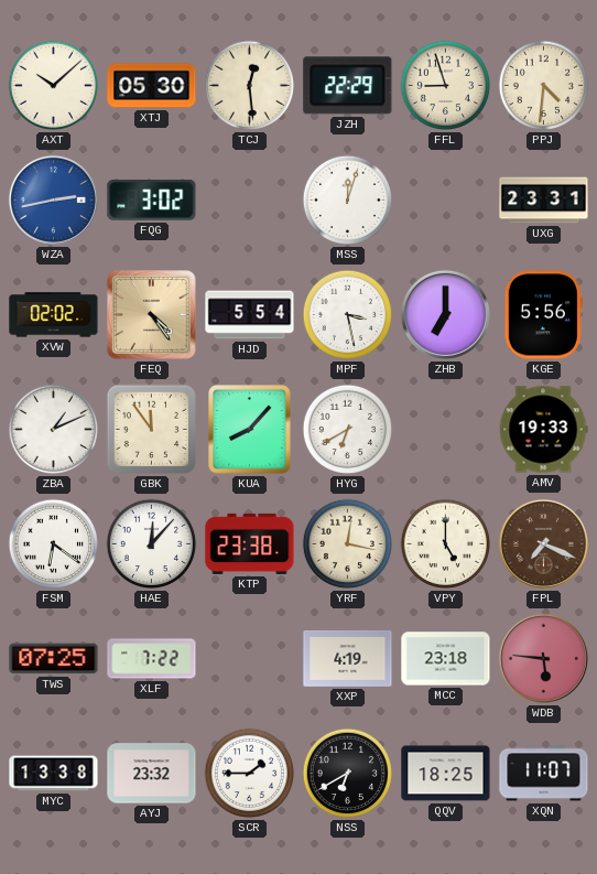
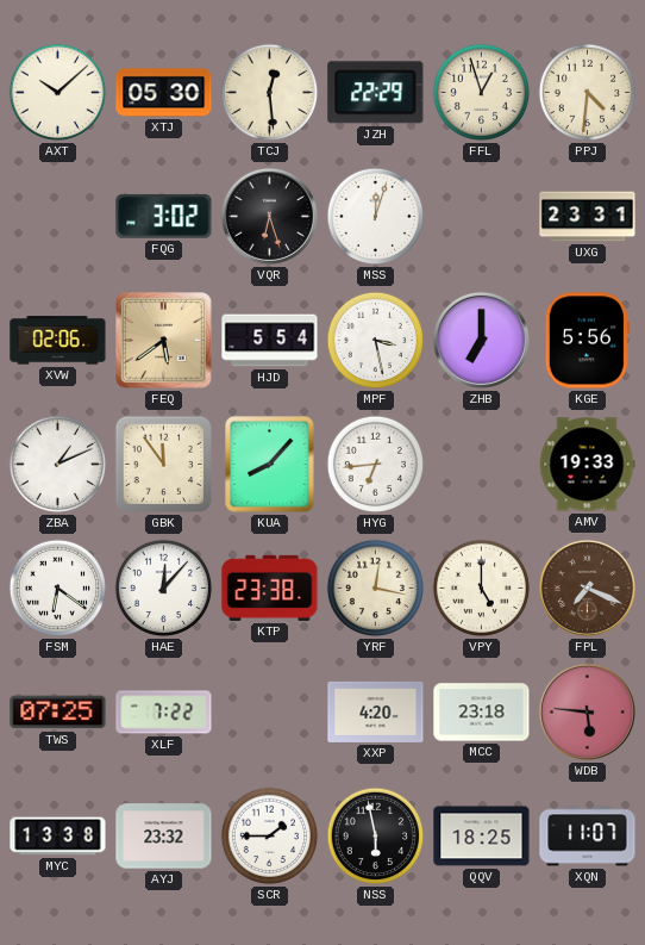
FFL: 8:57 -> 12:57
WZA: 2:43 -> none
VQR: none -> 6:27
XVW: 02:02 -> 02:06
FEQ: 4:24 -> 5:39
HYG: 6:40 -> 6:44
XXP: 4:19 -> 4:20
NSS: 6:40 -> 5:58
